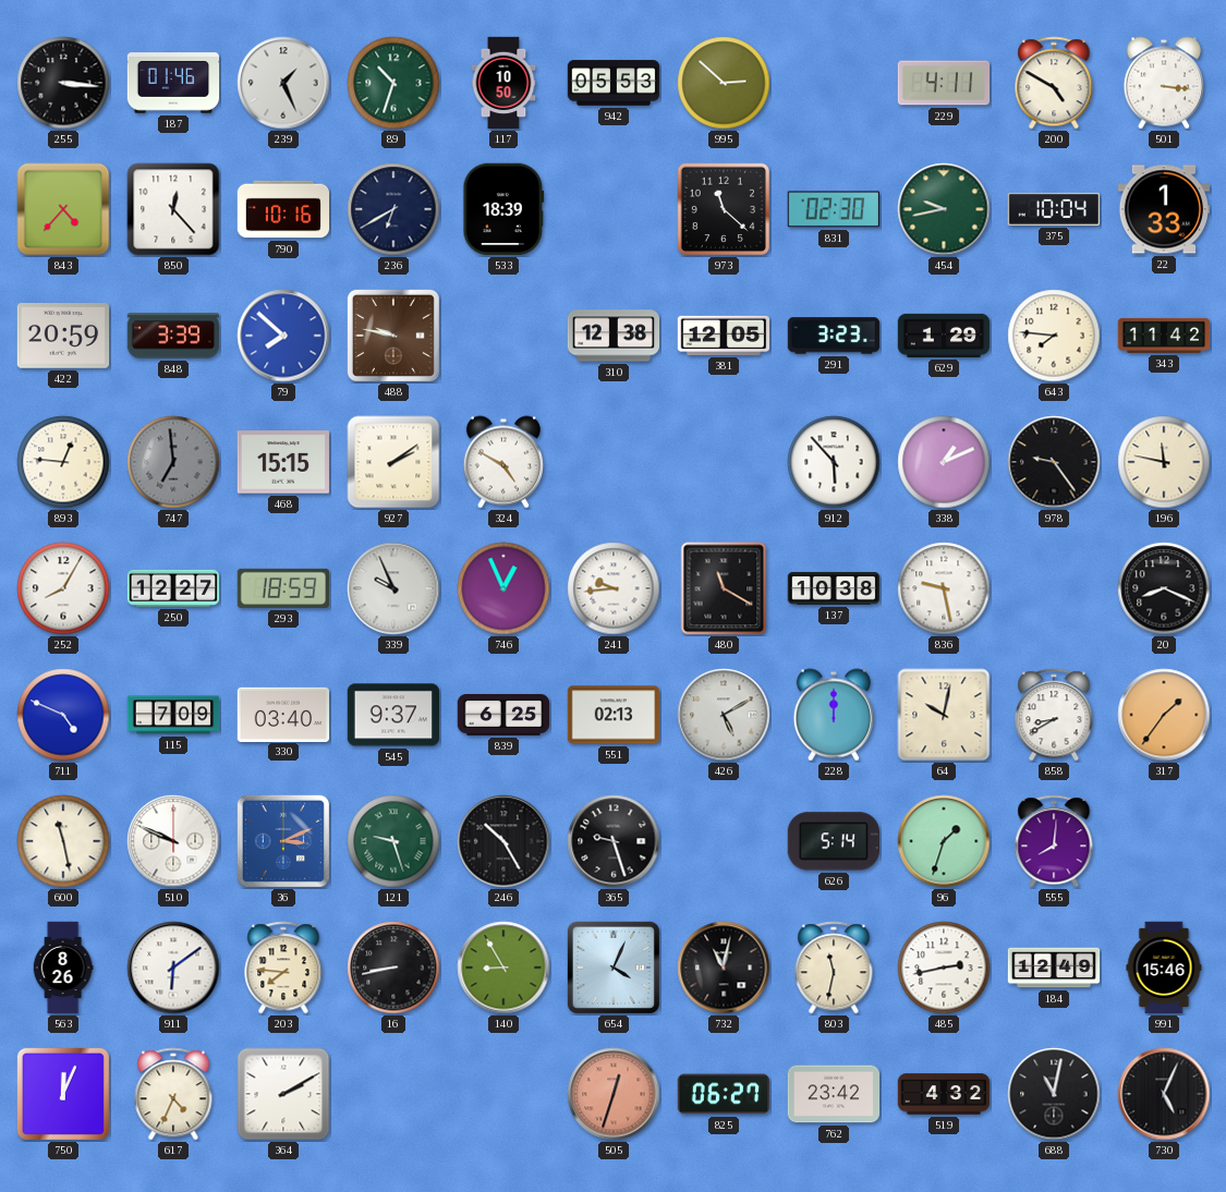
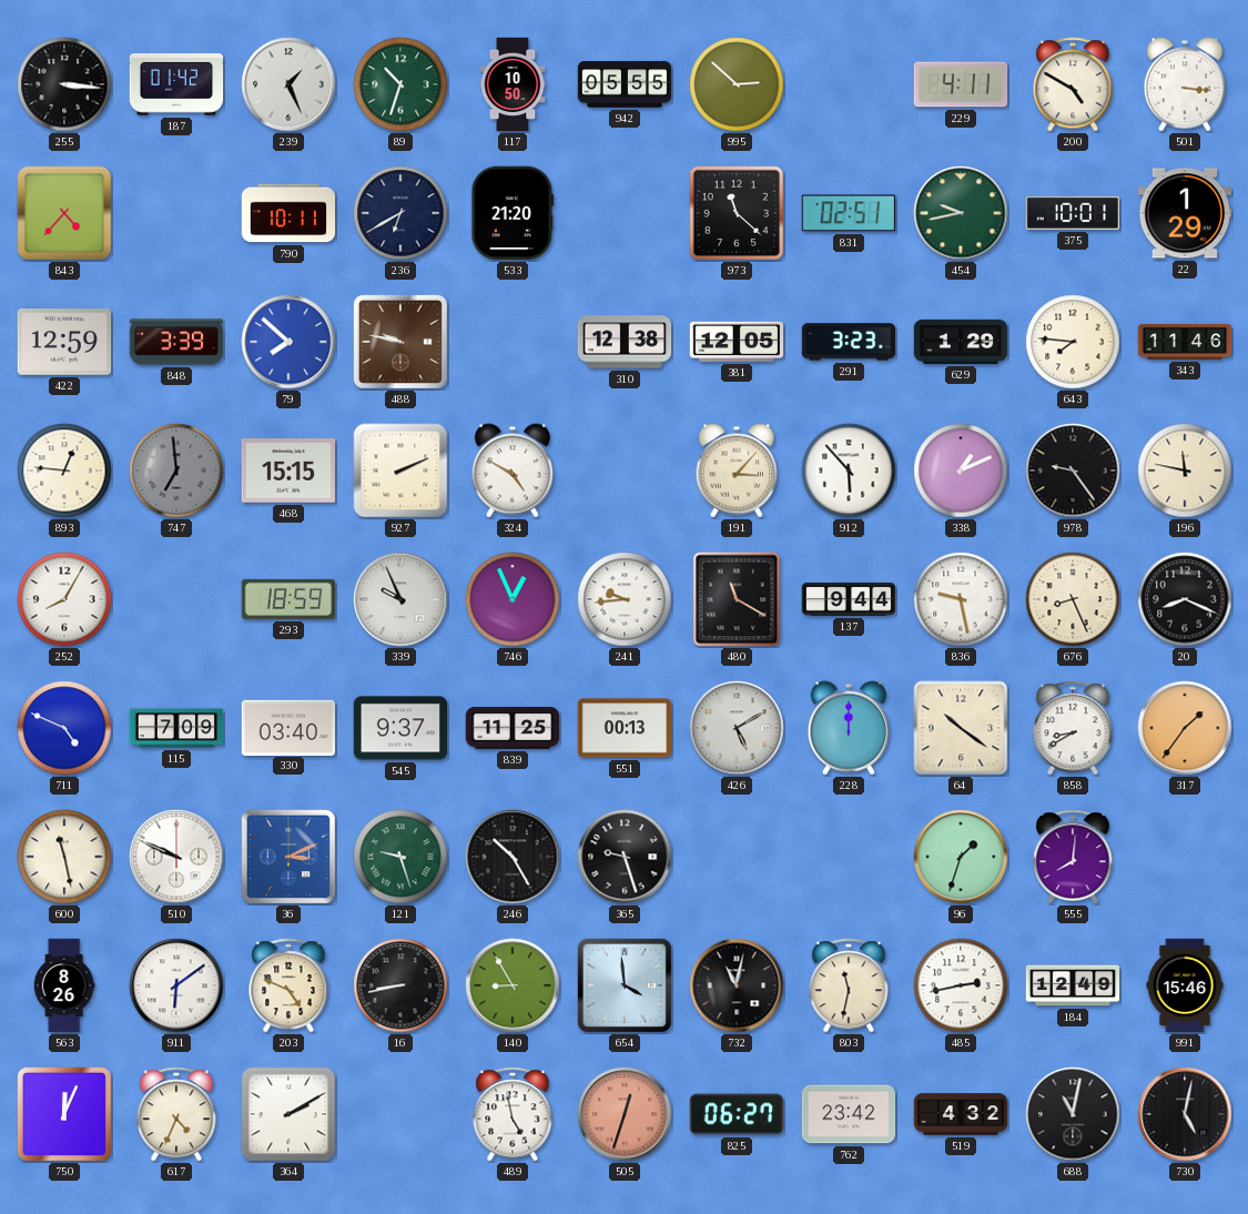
187: 01:46 -> 01:42
942: 05:53 -> 05:55
850: 12:23 -> none
790: 10:16 -> 10:11
533: 18:39 -> 21:20
831: 02:30 -> 02:51
375: 10:04 -> 10:01
22: 1:33 -> 1:29
422: 20:59 -> 12:59
343: 11:42 -> 11:46
927: 2:09 -> 2:11
191: none -> 3:07
250: 12:27 -> none
137: 10:38 -> 9:44
676: none -> 8:26
839: 6:25 -> 11:25
551: 02:13 -> 00:13
64: 10:02 -> 10:21
626: 5:14 -> none
203: 7:46 -> 4:49
654: 4:04 -> 3:59
489: none -> 4:58
730: 5:04 -> 5:02
